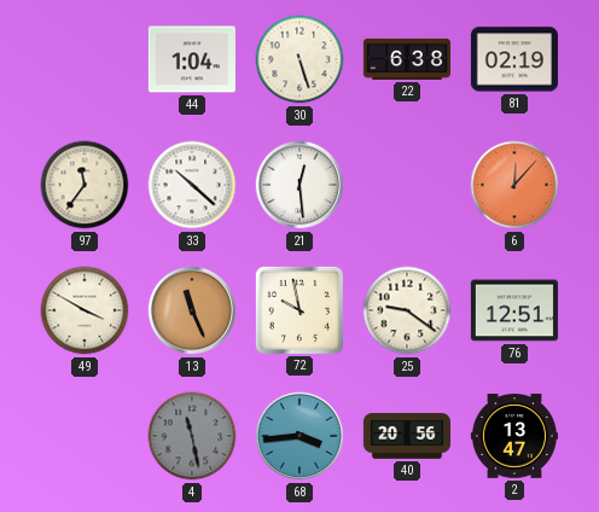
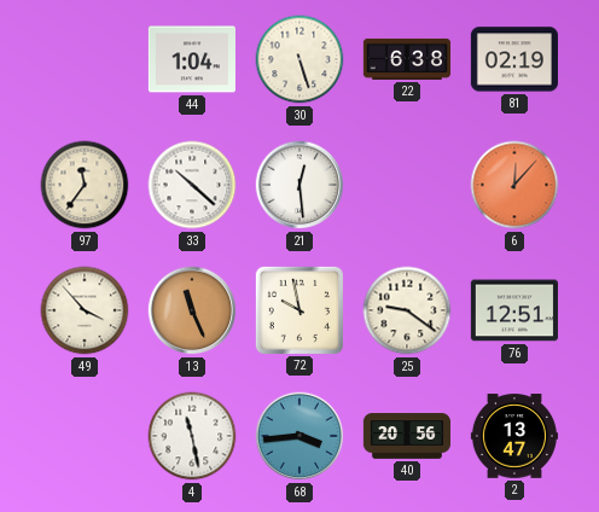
49: 3:50 -> 3:53
4 dial: grey -> white
